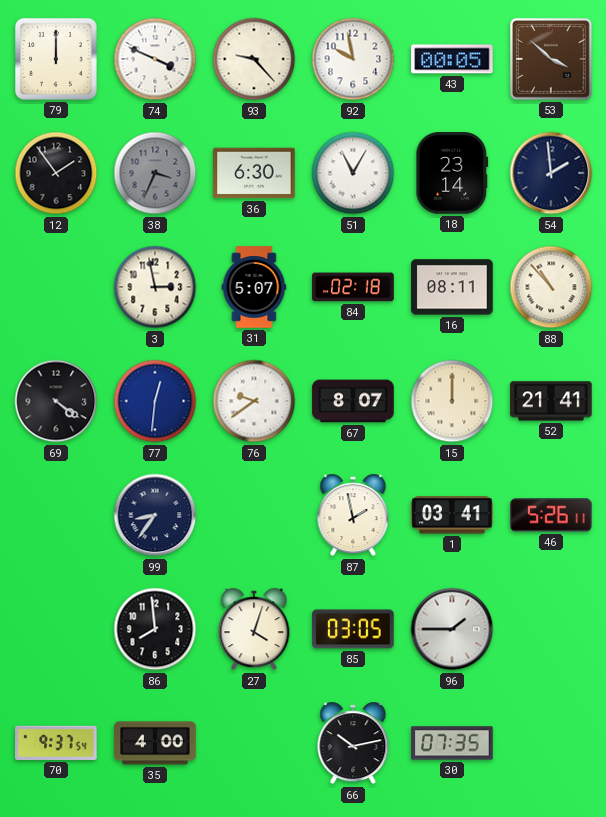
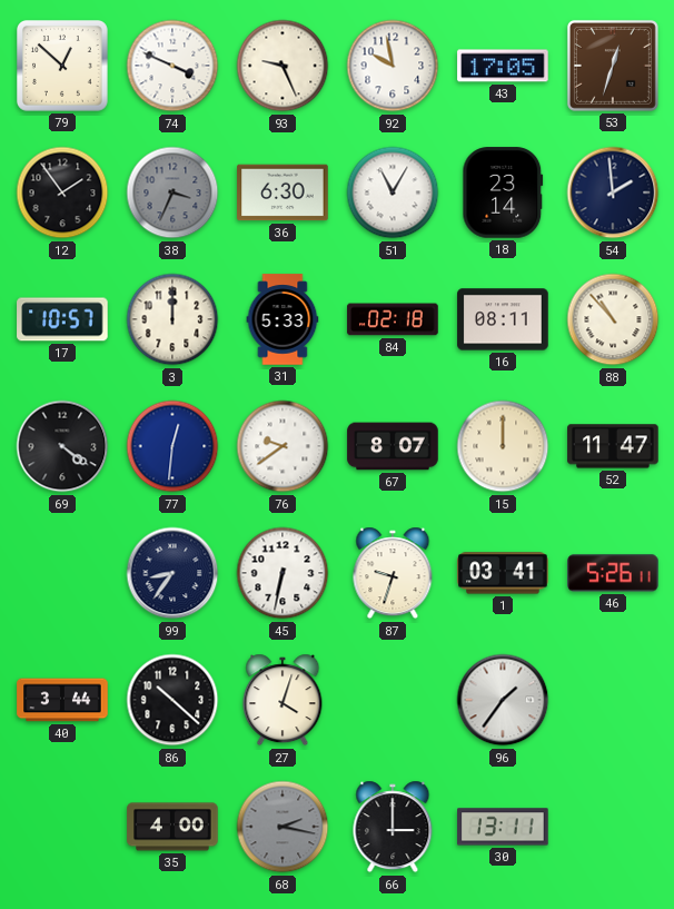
79: 12:00 -> 12:52
93: 9:23 -> 9:26
43: 00:05 -> 17:05
53: 3:52 -> 12:33
17: none -> 10:57
3: 2:58 -> 12:00
31: 5:07 -> 5:33
52: 21:41 -> 11:47
45: none -> 6:32
87: 1:58 -> 9:33
40: none -> 3:44
86: 7:59 -> 10:22
85: 03:05 -> none
96: 1:45 -> 1:36
70: 9:37 -> none
68: none -> 2:17
66: 10:13 -> 3:00
30: 07:35 -> 13:11
